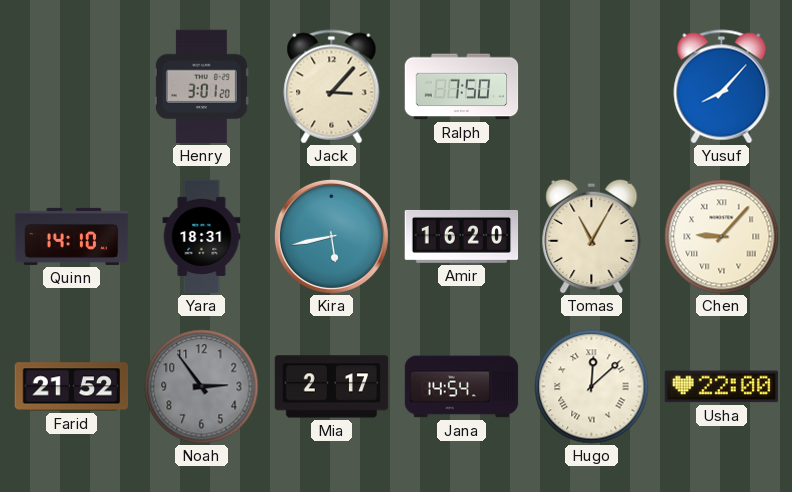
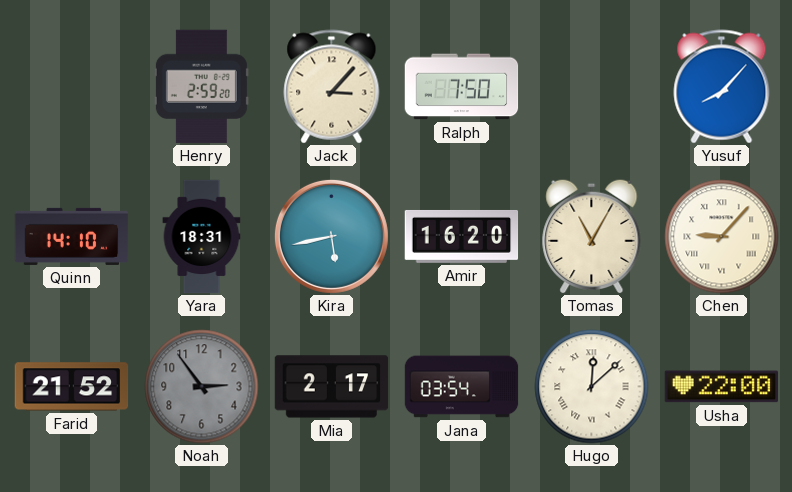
Henry: 3:01 -> 2:59
Jana: 14:54 -> 03:54
